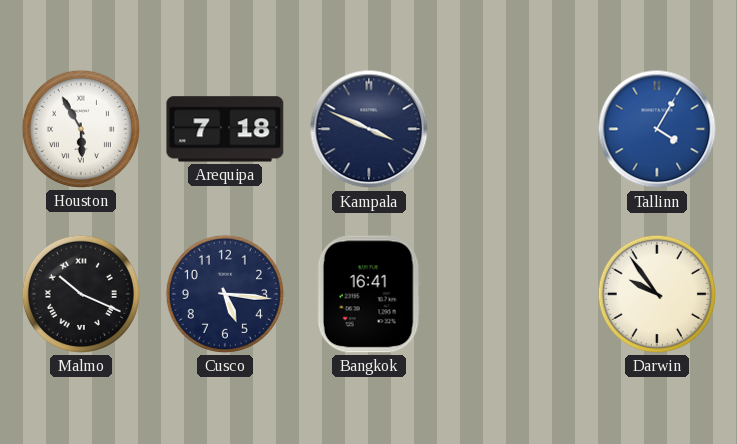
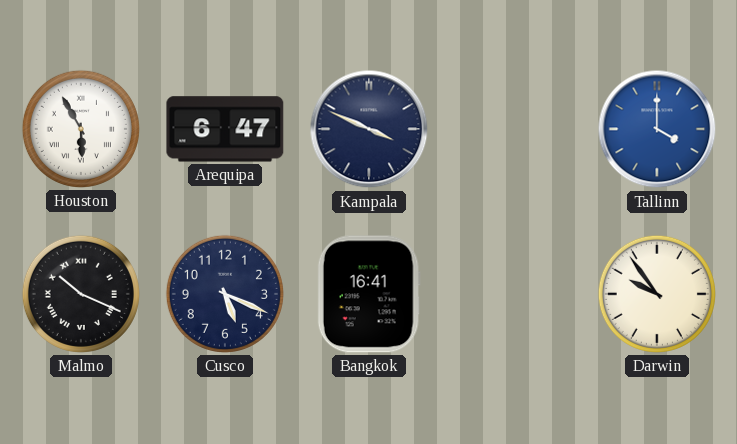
Arequipa: 7:18 -> 6:47
Tallinn: 4:05 -> 4:00
Cusco: 5:16 -> 5:19
